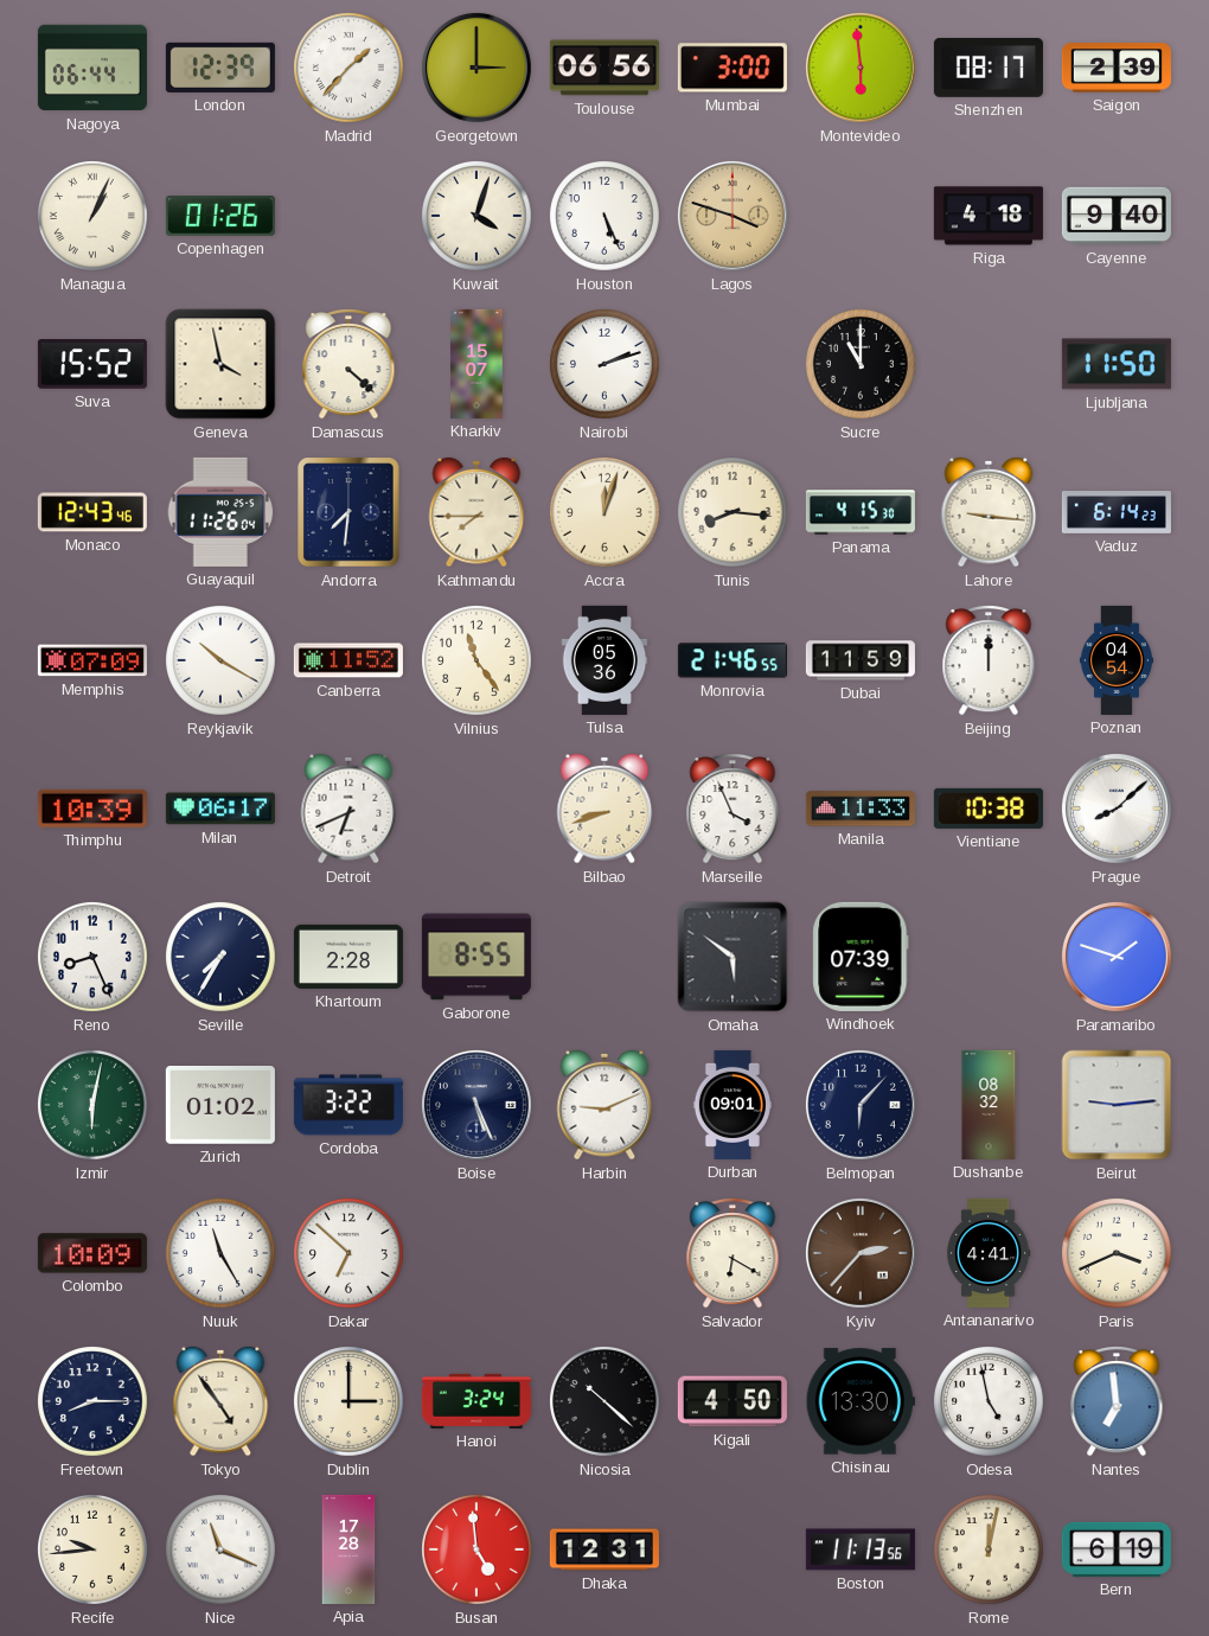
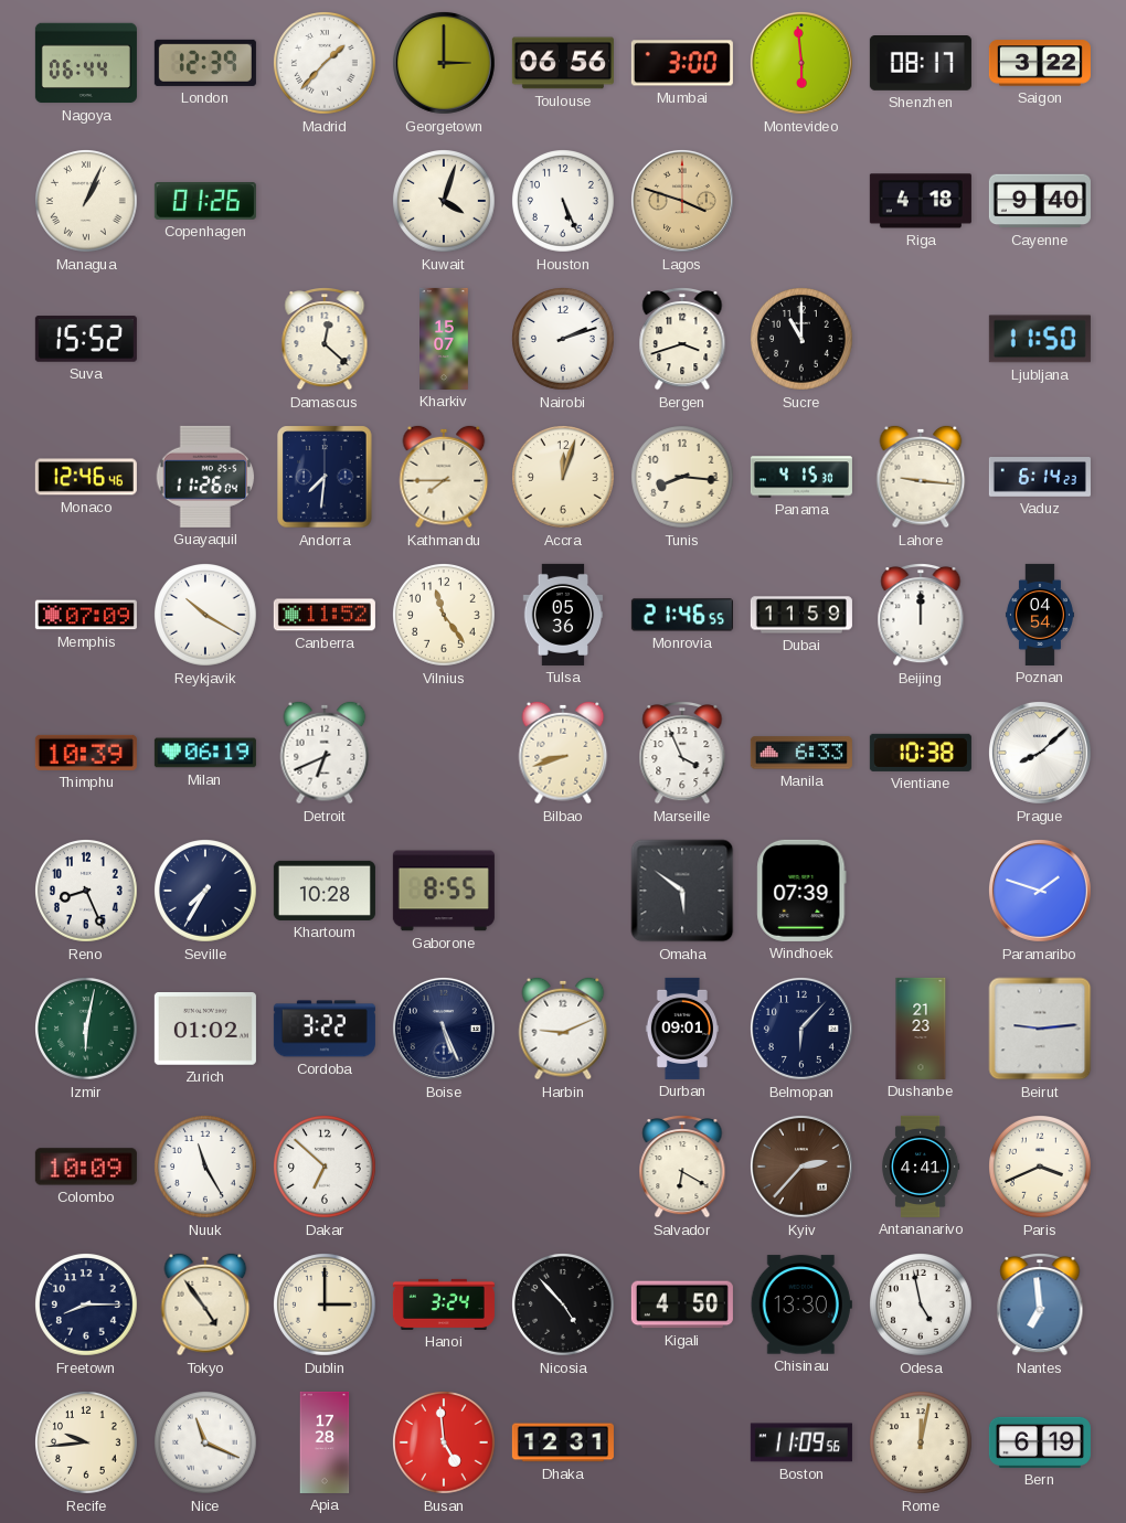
Saigon: 2:39 -> 3:22
Geneva: 3:58 -> none
Damascus: 4:22 -> 12:22
Bergen: none -> 3:42
Monaco: 12:43 -> 12:46
Milan: 06:17 -> 06:19
Manila: 11:33 -> 6:33
Khartoum: 2:28 -> 10:28
Dushanbe: 08:32 -> 21:23
Nicosia: 10:22 -> 4:53
Boston: 11:13 -> 11:09
